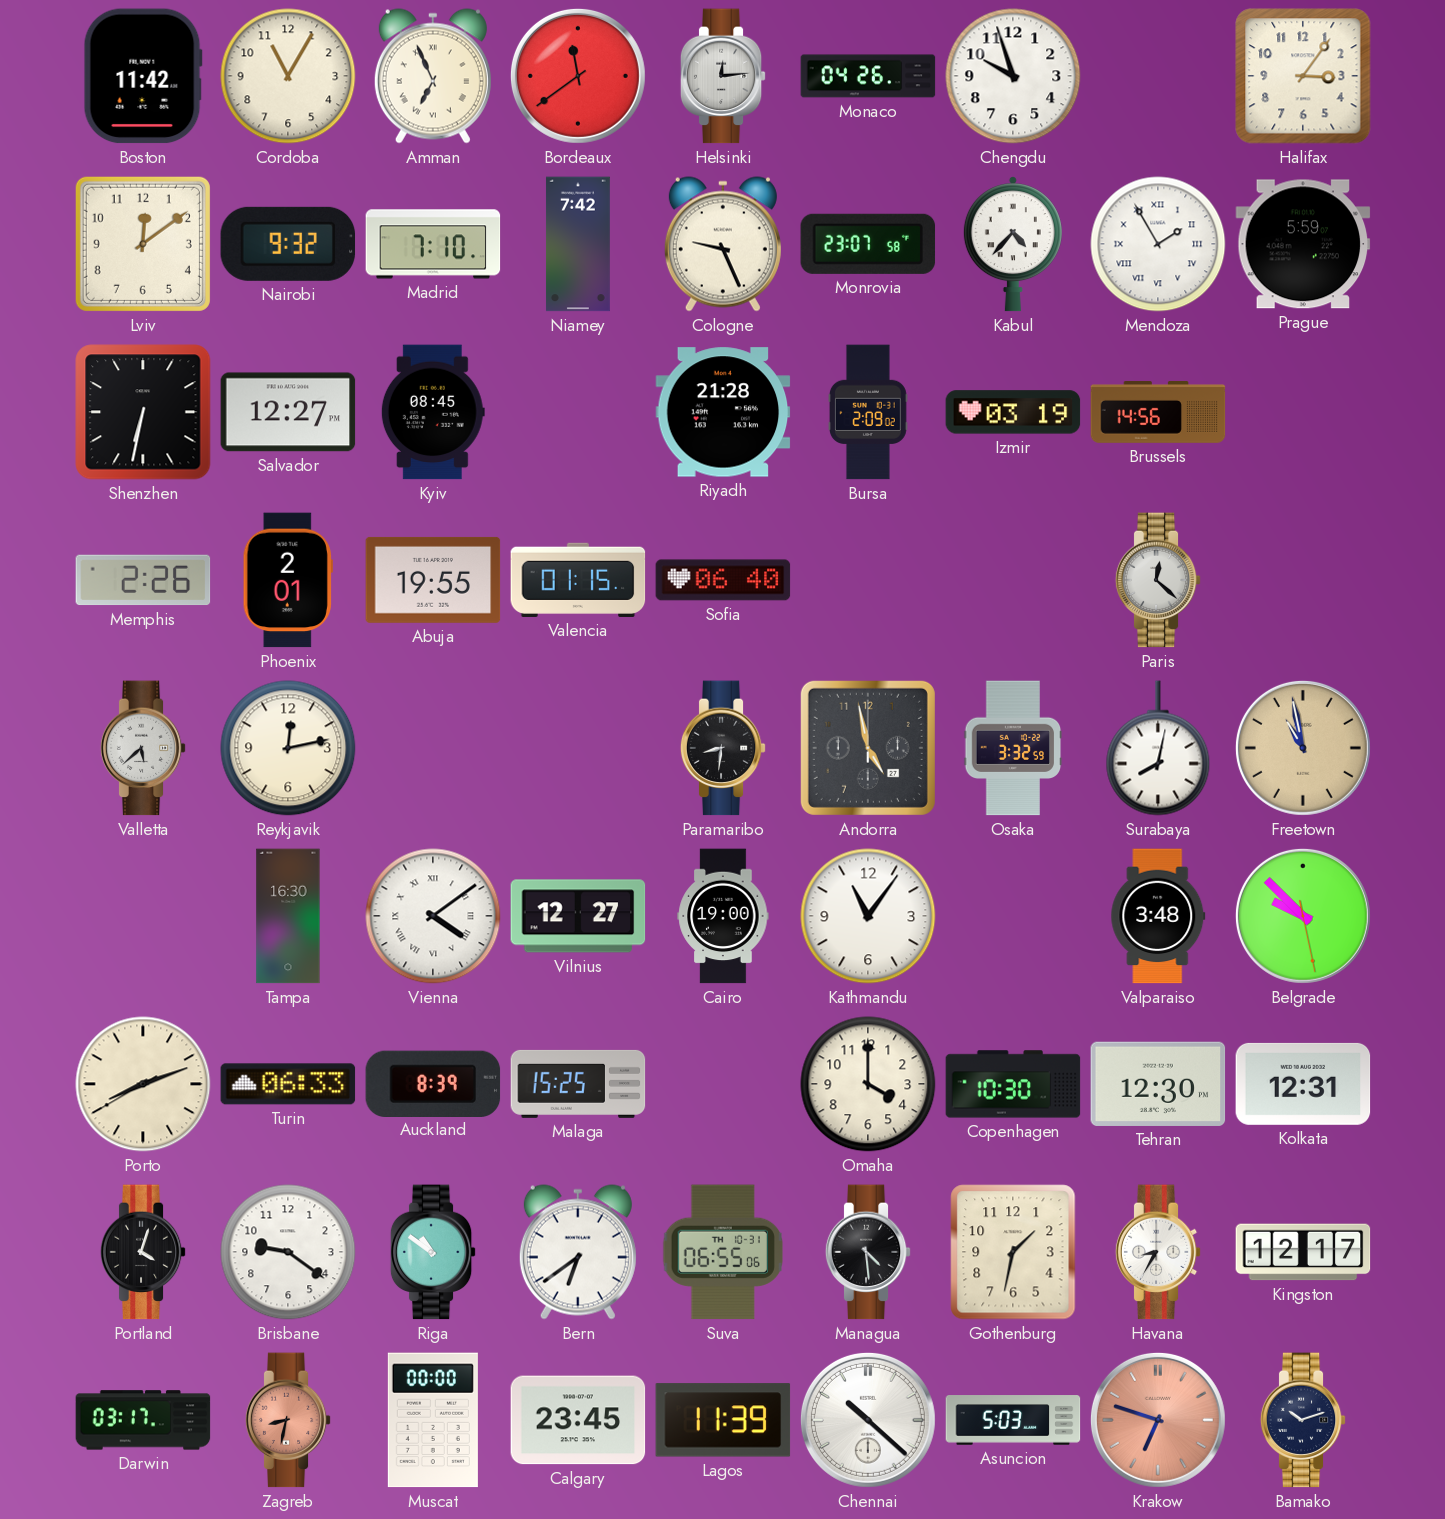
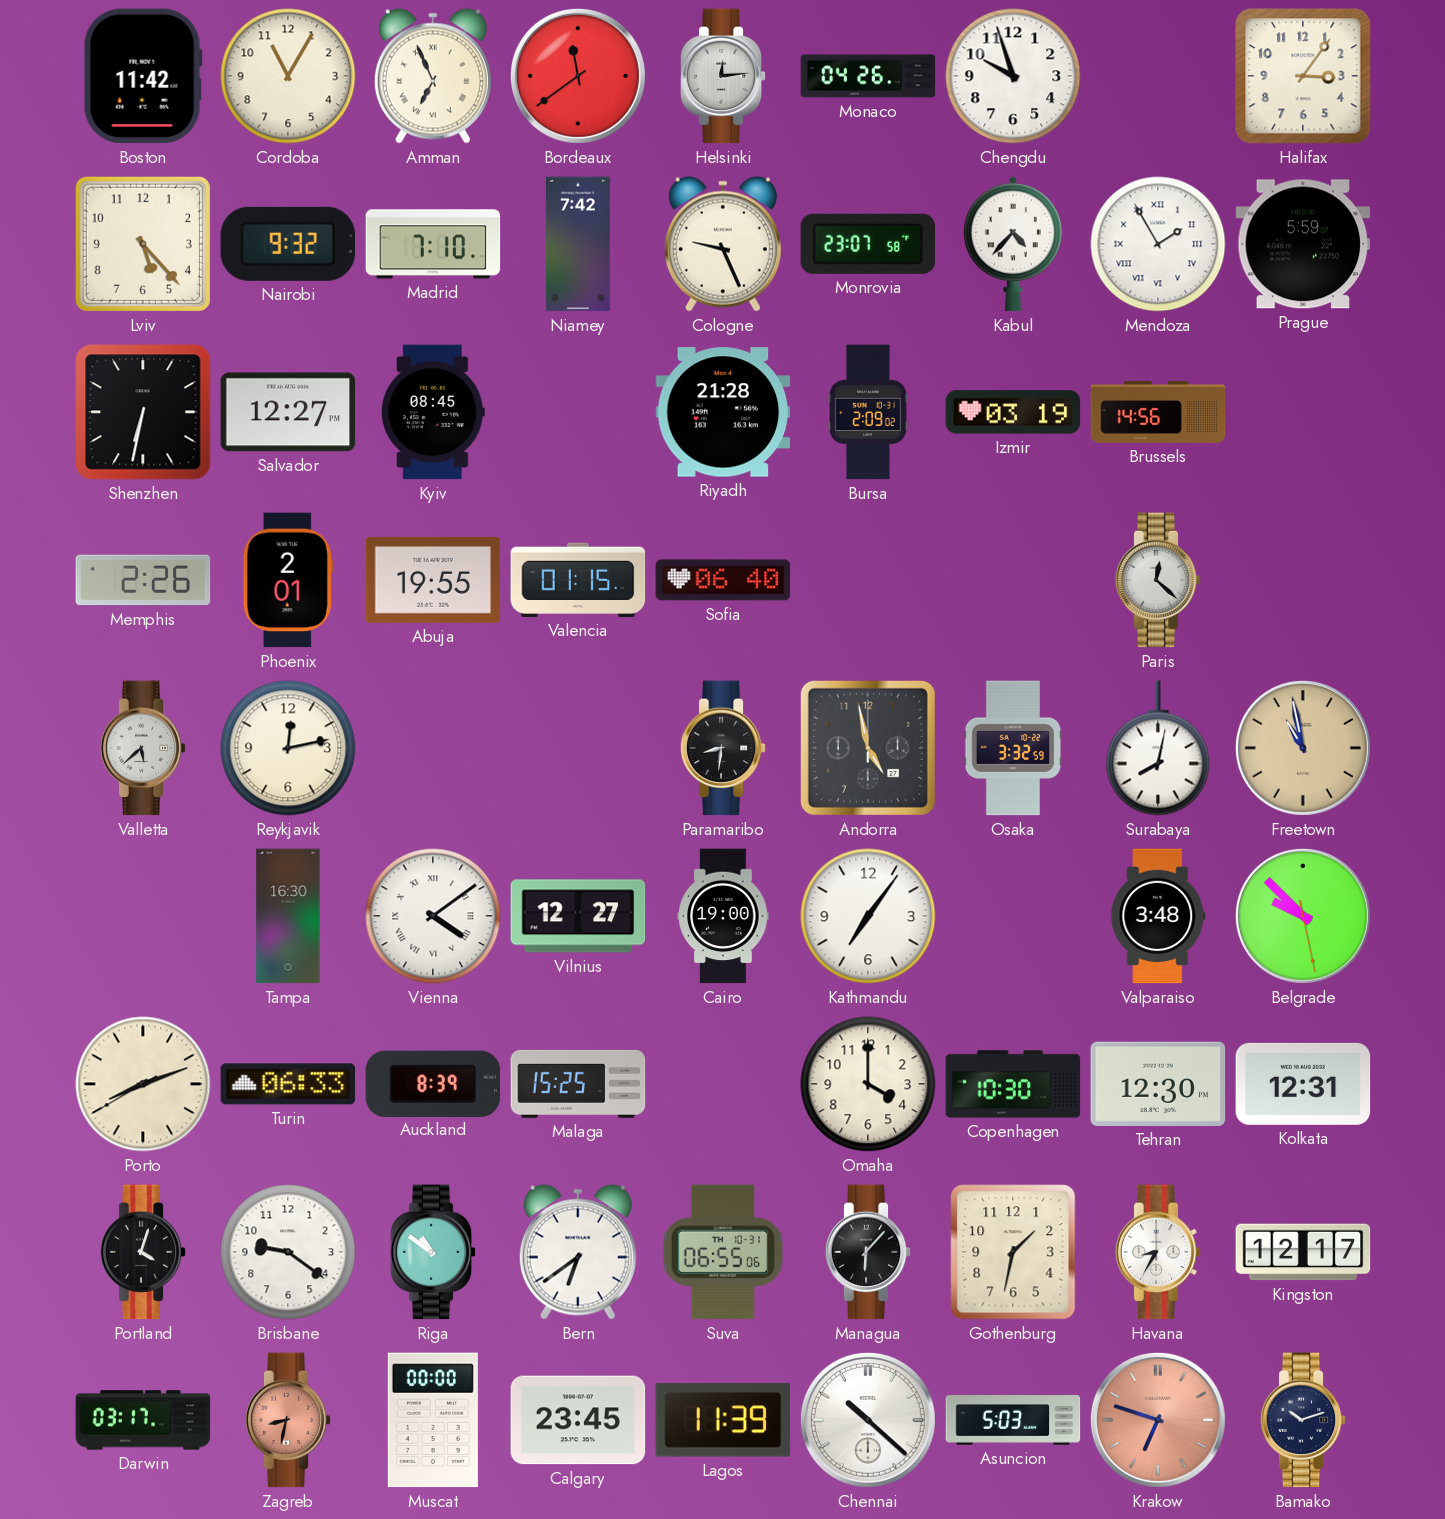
Lviv: 12:09 -> 5:23
Kathmandu: 11:06 -> 7:06
Managua: 4:29 -> 6:07
